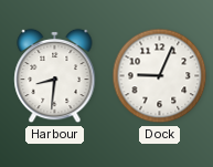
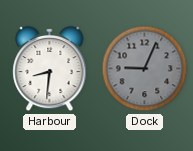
Dock dial: white -> grey
